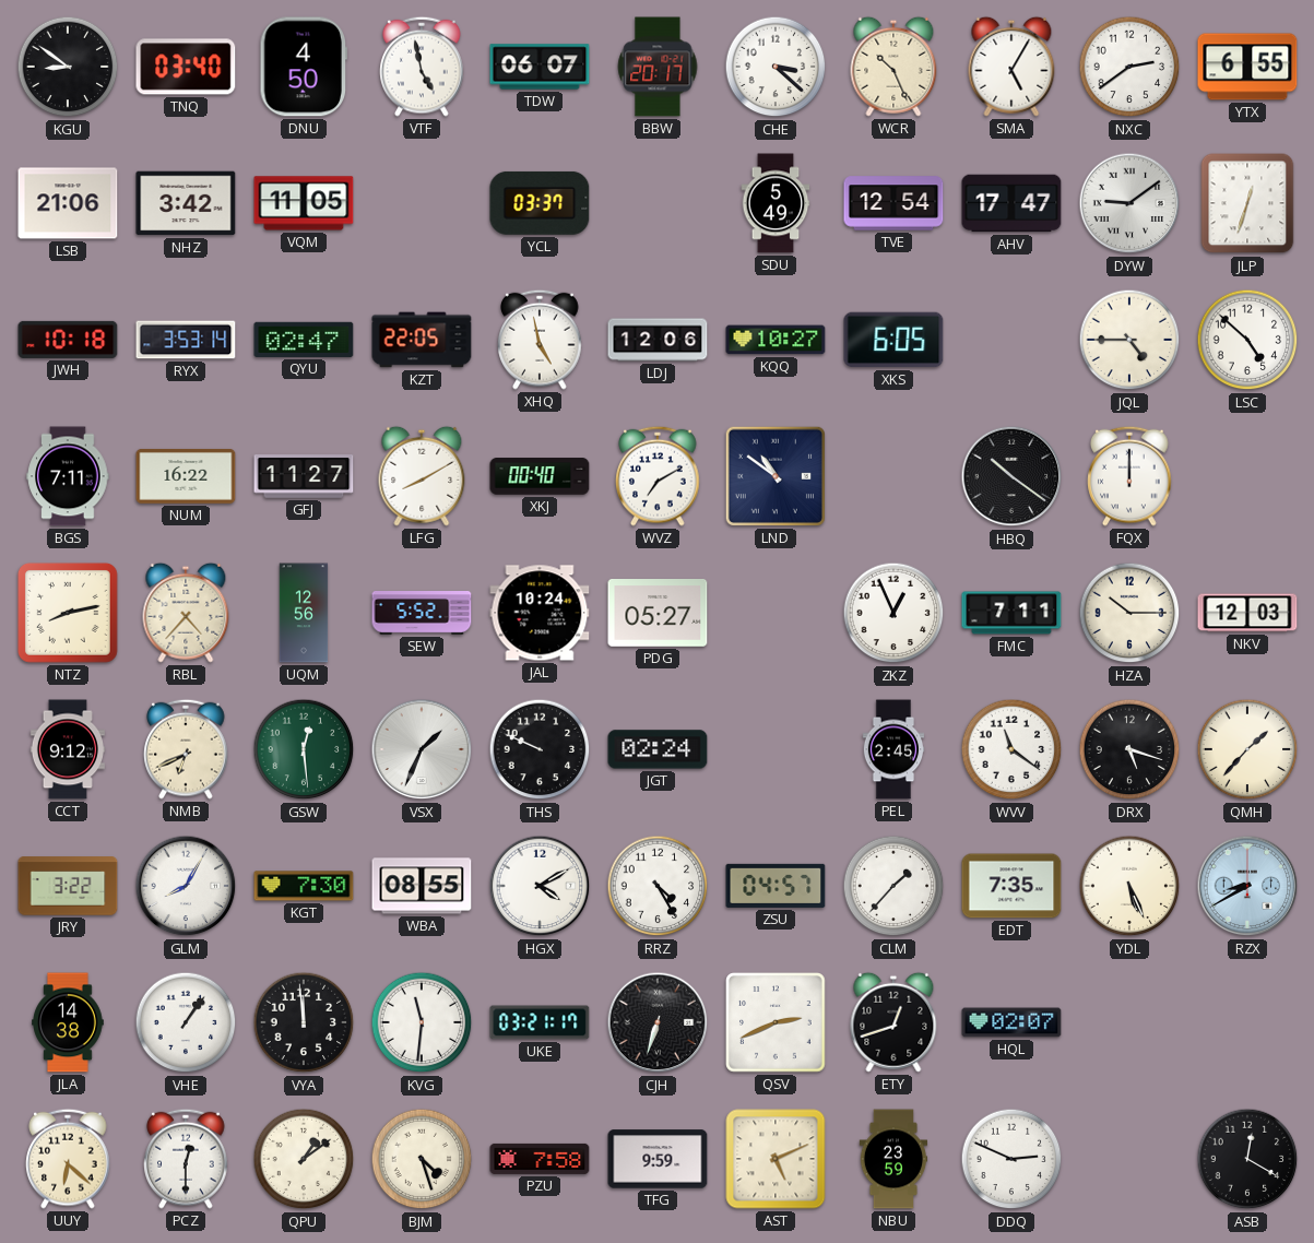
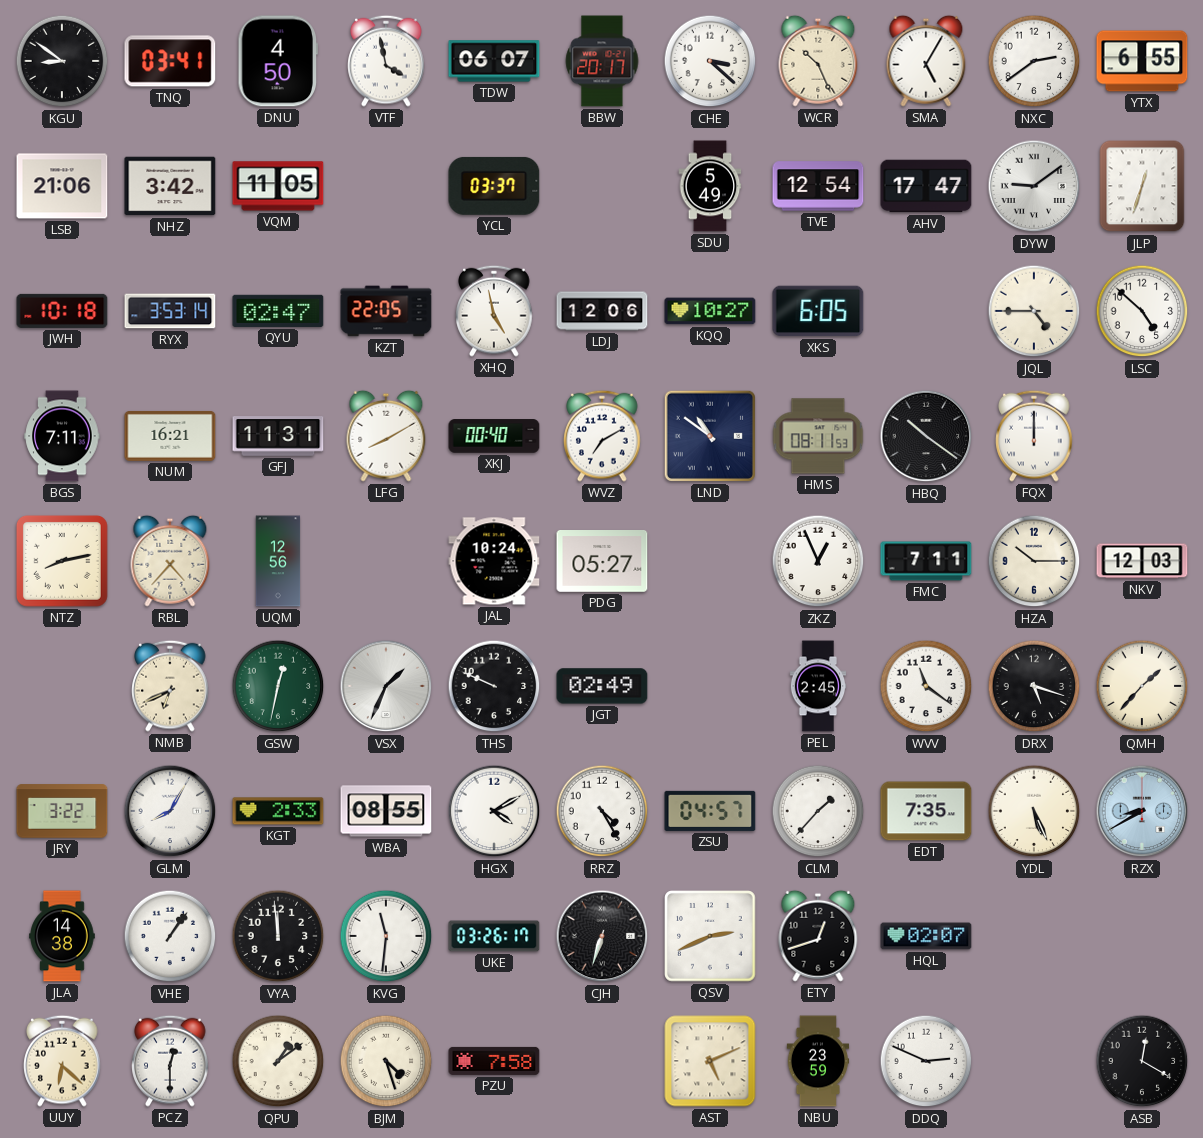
TNQ: 03:40 -> 03:41
VTF: 4:58 -> 3:58
NUM: 16:22 -> 16:21
GFJ: 11:27 -> 11:31
HMS: none -> 08:11
SEW: 5:52 -> none
CCT: 9:12 -> none
GSW: 12:29 -> 12:32
JGT: 02:24 -> 02:49
KGT: 7:30 -> 2:33
UKE: 03:21 -> 03:26
TFG: 9:59 -> none
